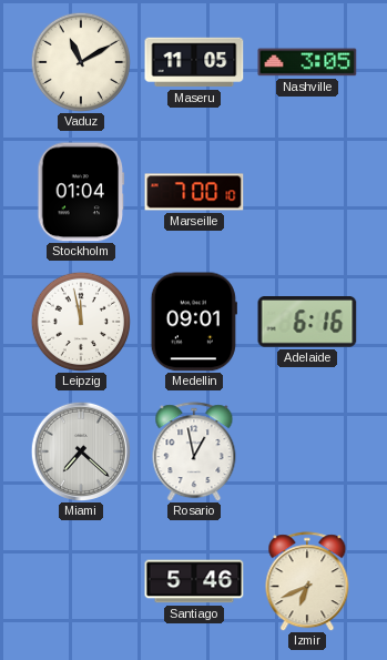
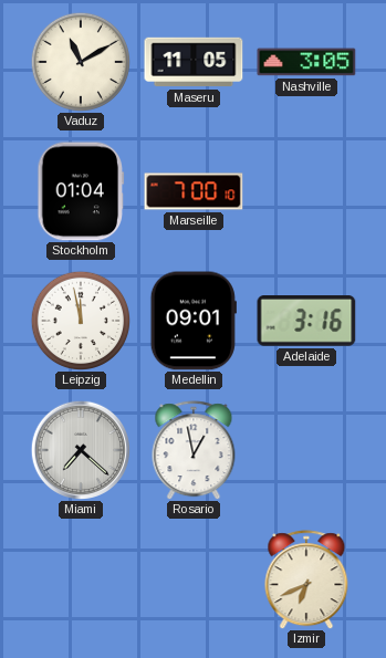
Adelaide: 6:16 -> 3:16
Santiago: 5:46 -> none
